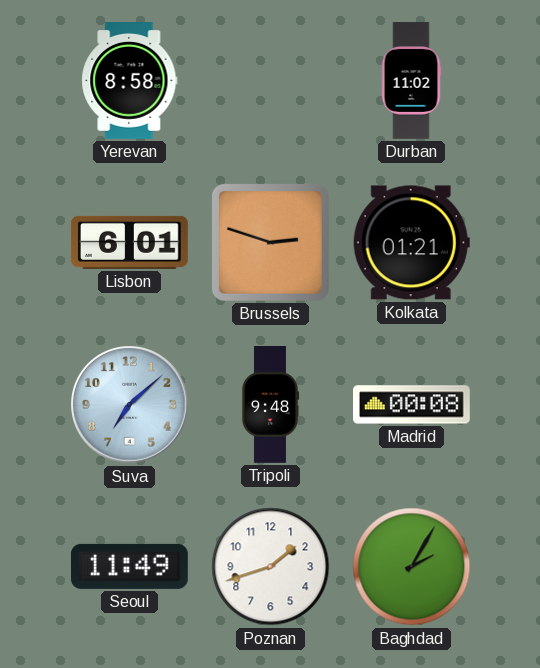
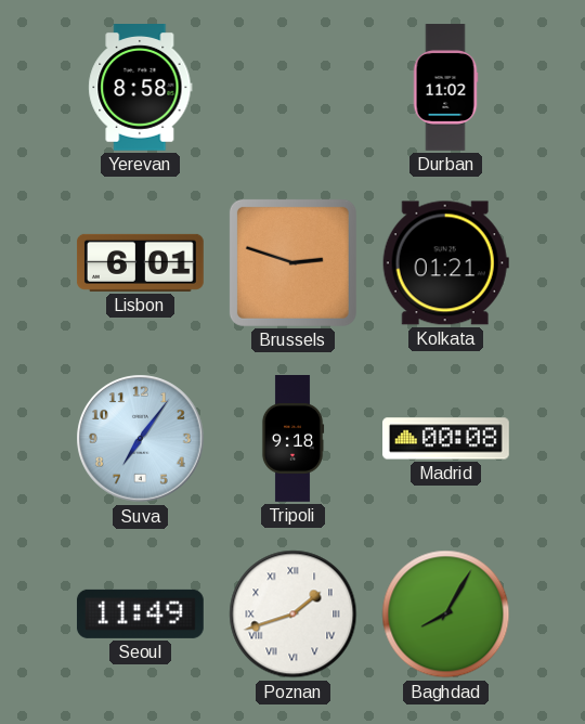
Suva: 7:08 -> 7:06
Tripoli: 9:48 -> 9:18
Poznan numerals: Arabic -> Roman
Baghdad: 2:05 -> 8:05
